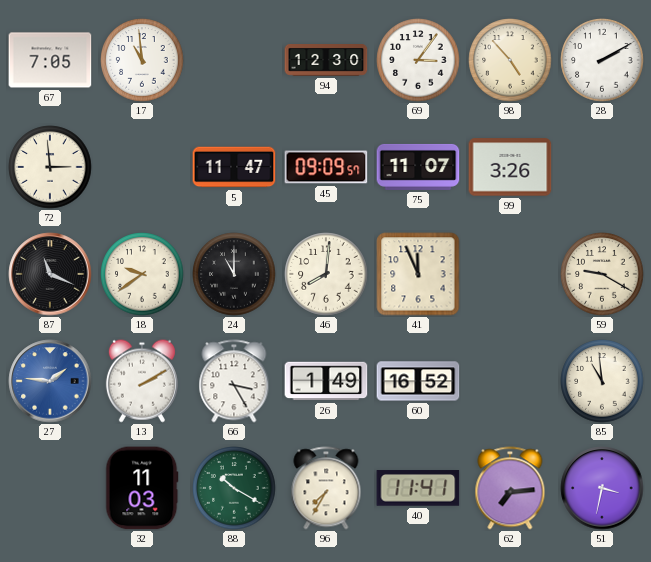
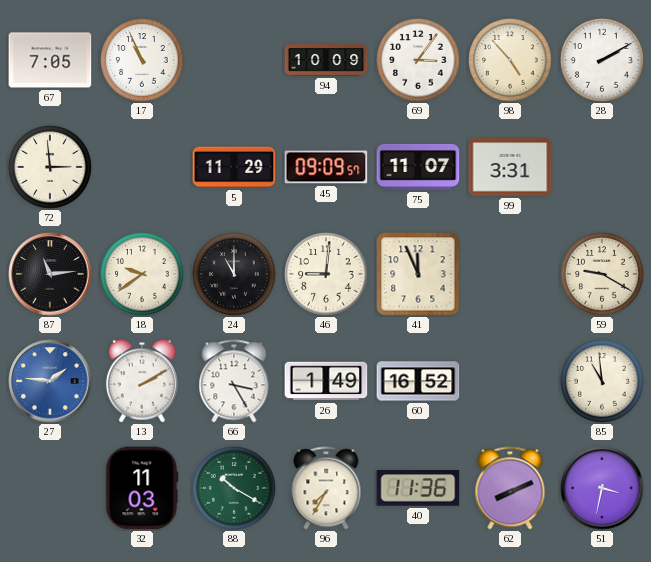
17: 10:59 -> 10:56
94: 12:30 -> 10:09
5: 11:47 -> 11:29
99: 3:26 -> 3:31
87: 11:19 -> 11:14
46: 8:01 -> 9:01
40: 11:41 -> 11:36
62: 7:14 -> 8:11
